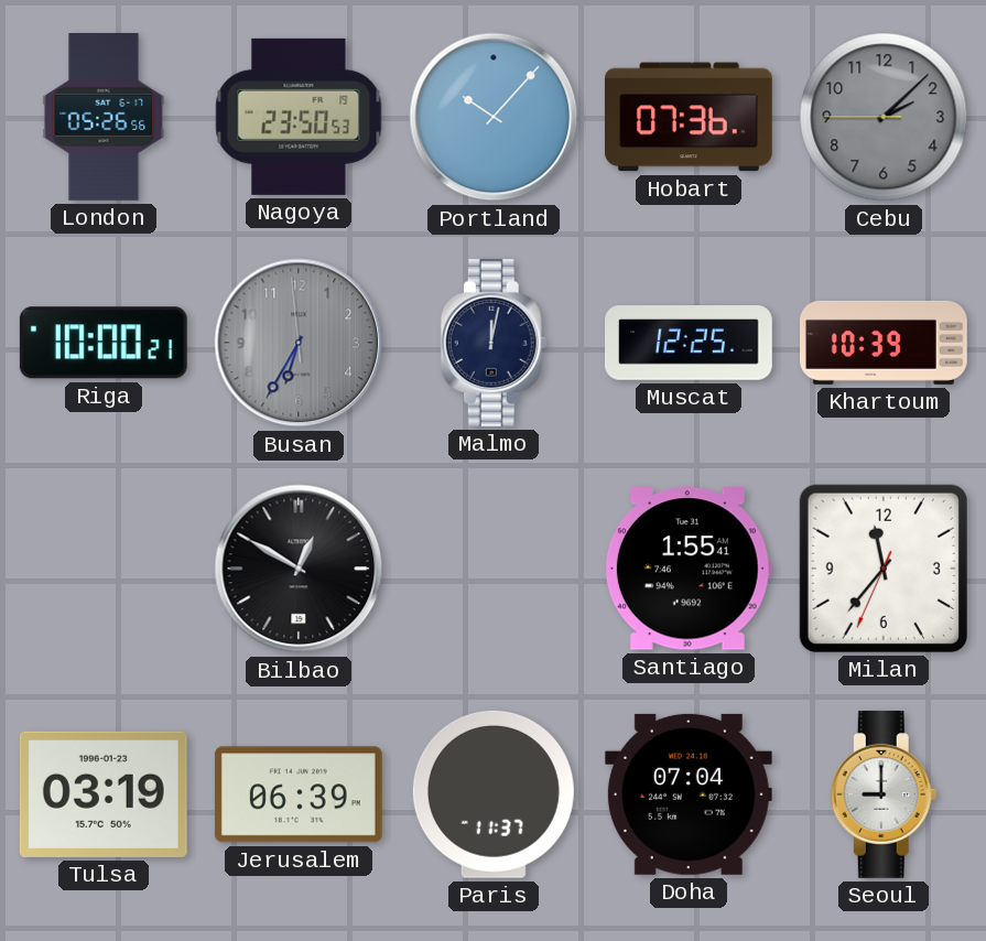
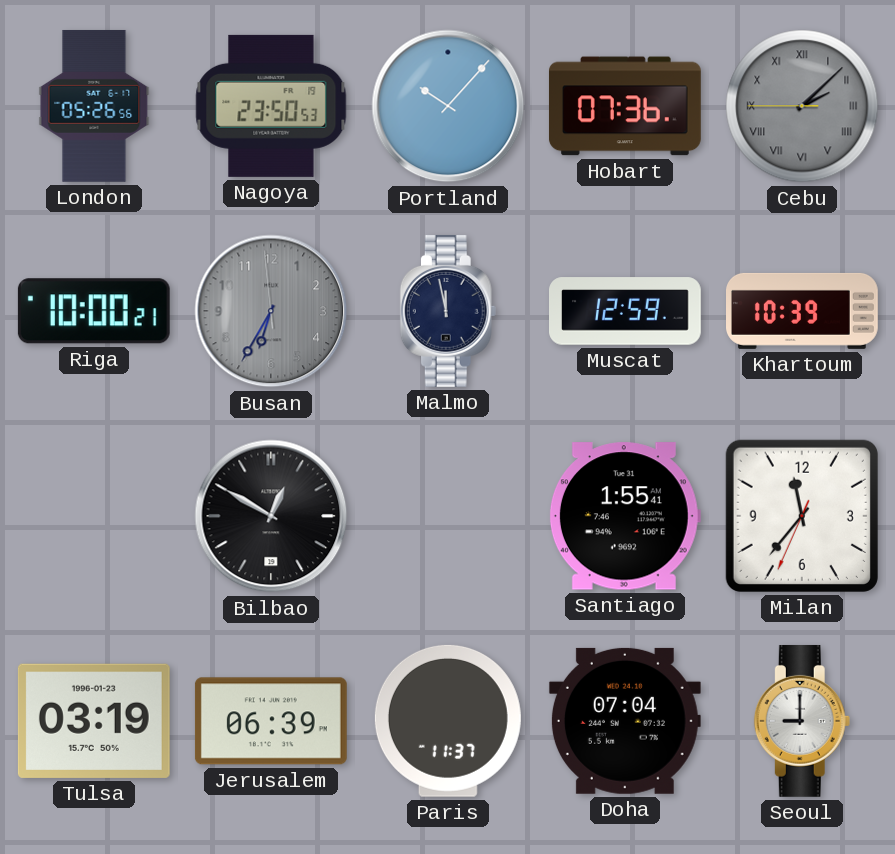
Cebu numerals: Arabic -> Roman
Malmo: 12:02 -> 11:58
Muscat: 12:25 -> 12:59
